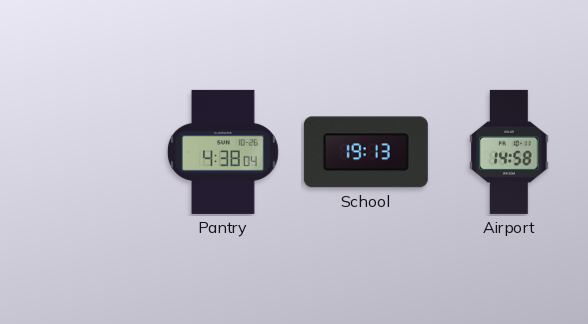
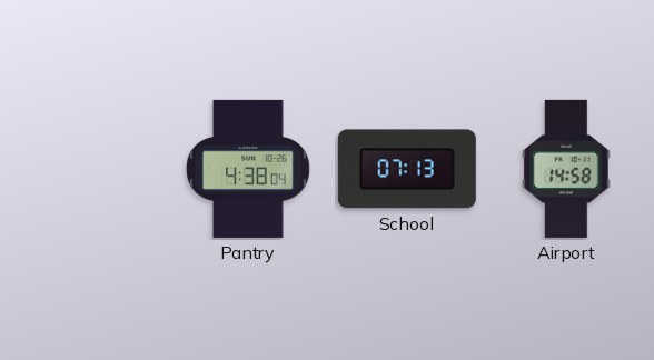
School: 19:13 -> 07:13
